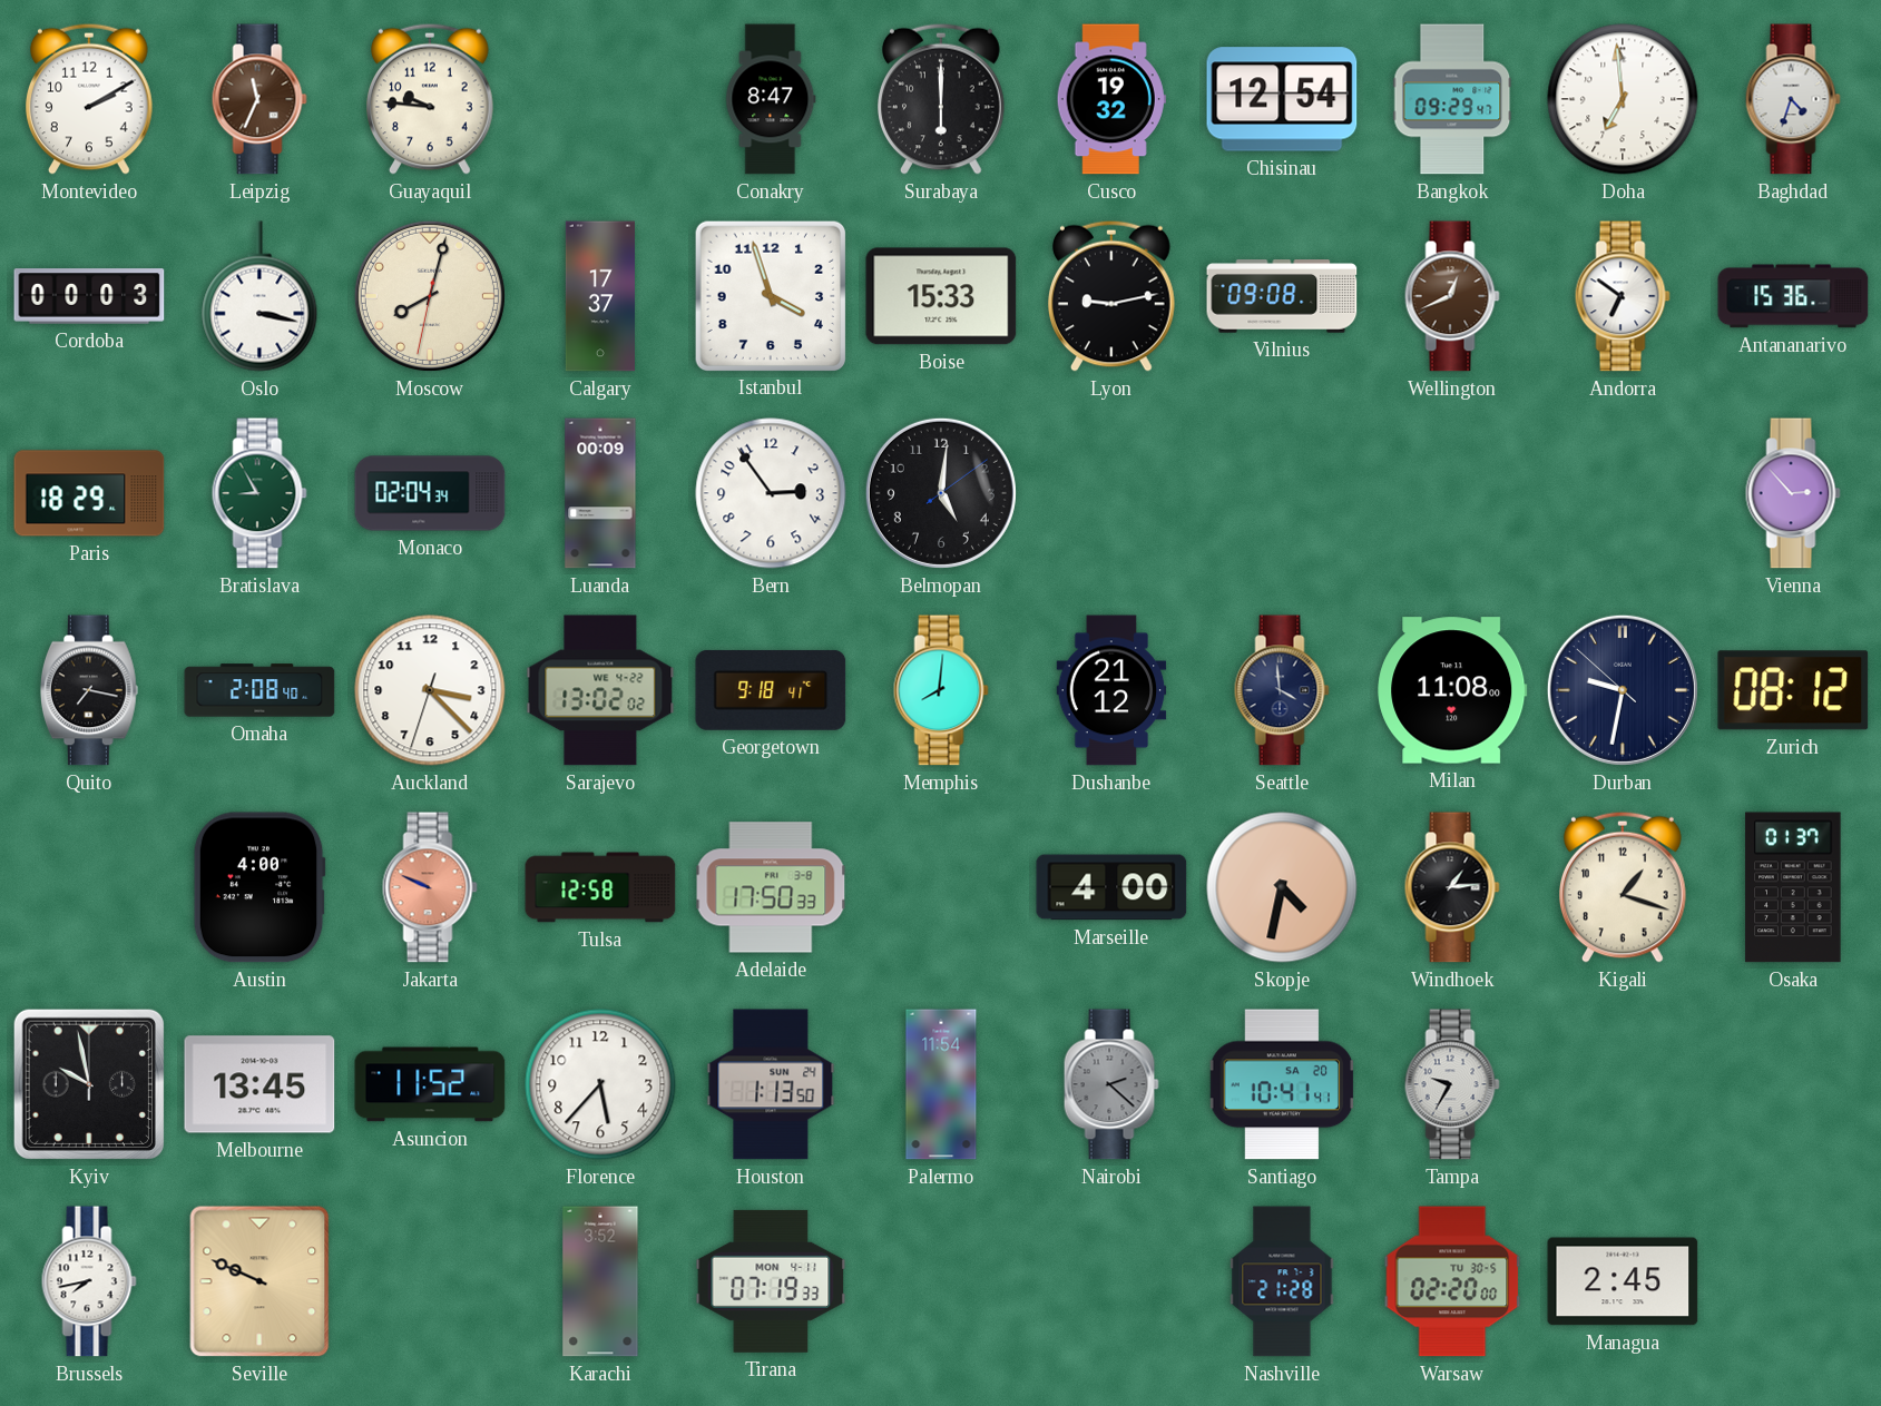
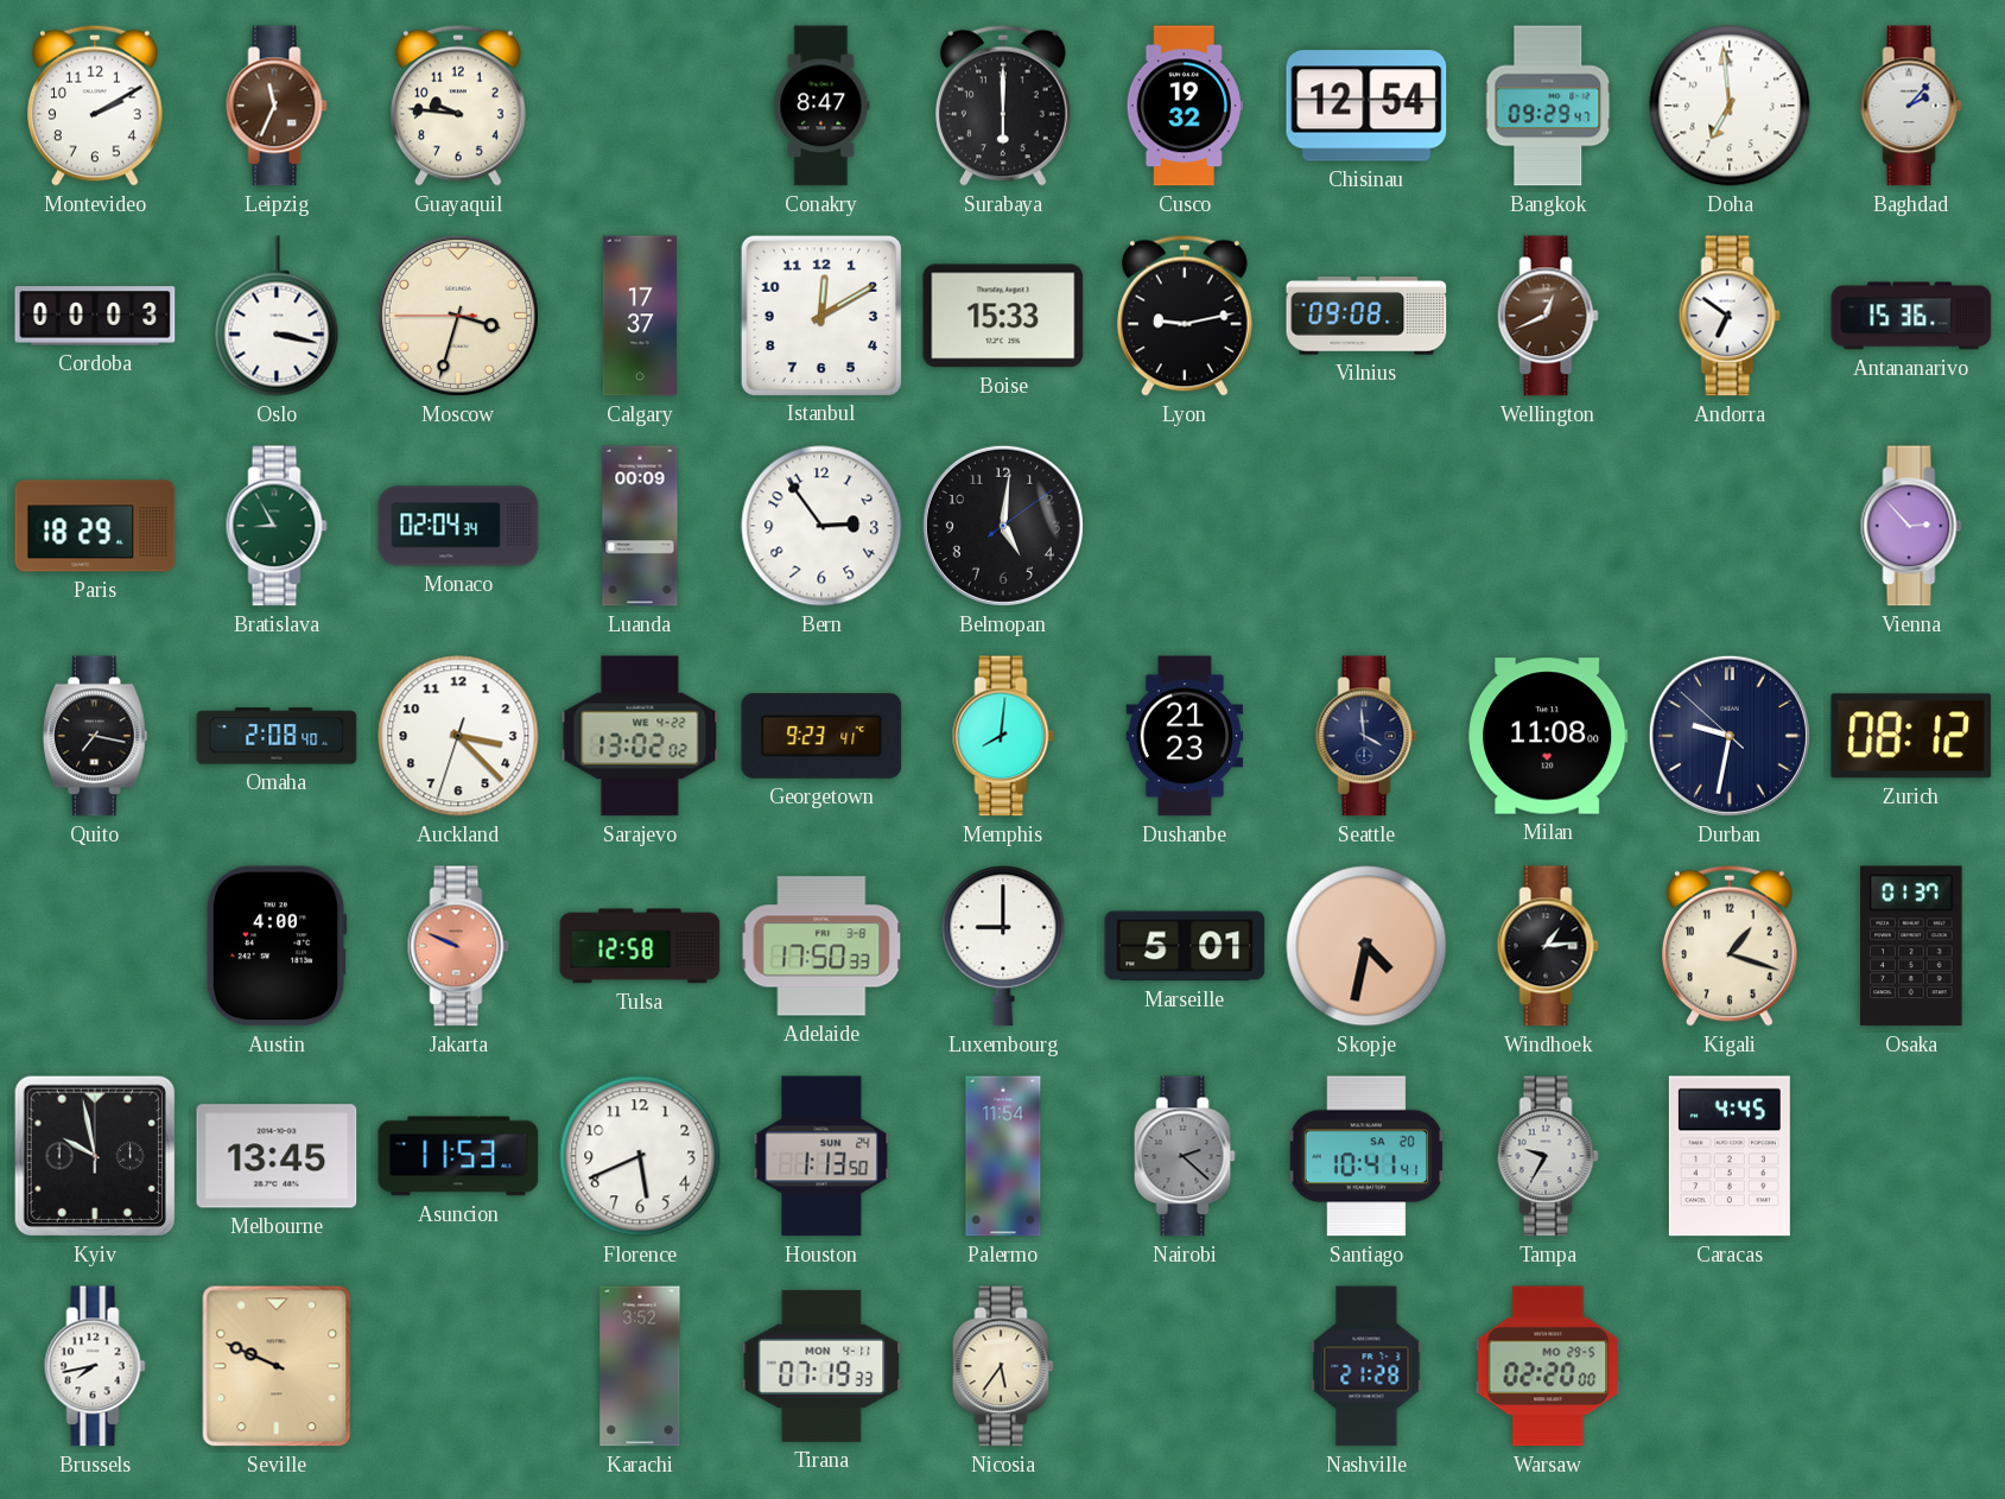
Baghdad: 4:33 -> 2:07
Moscow: 8:02 -> 3:32
Istanbul: 3:57 -> 12:10
Georgetown: 9:18 -> 9:23
Dushanbe: 21:12 -> 21:23
Luxembourg: none -> 9:00
Marseille: 4:00 -> 5:01
Asuncion: 11:52 -> 11:53
Florence: 5:37 -> 5:41
Caracas: none -> 4:45
Nicosia: none -> 5:36
Warsaw date: TU 30-5 -> MO 29-5
Managua: 2:45 -> none
